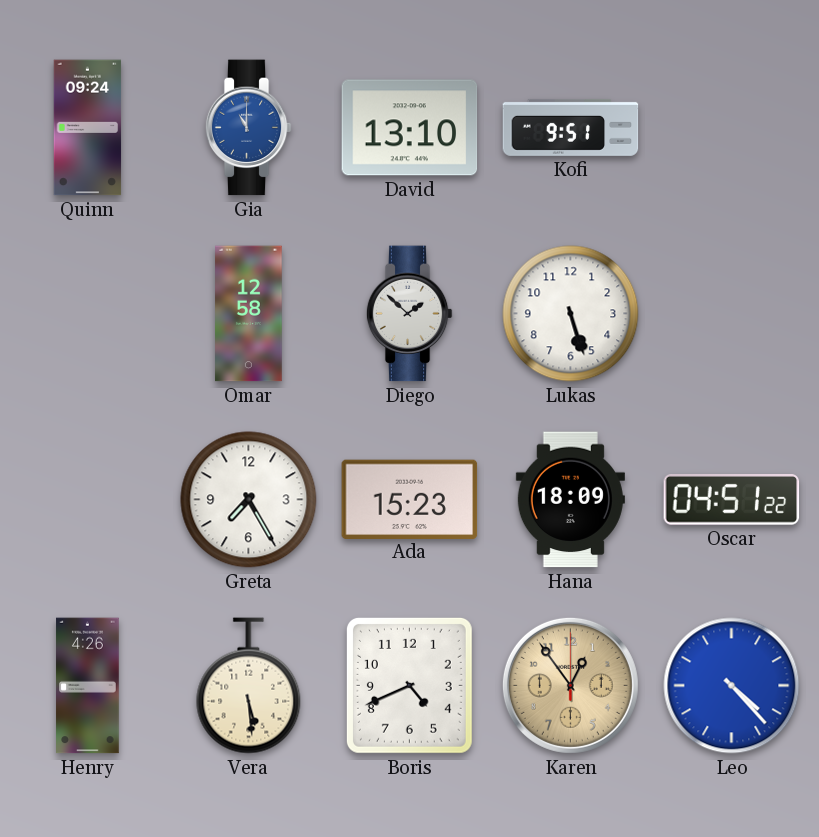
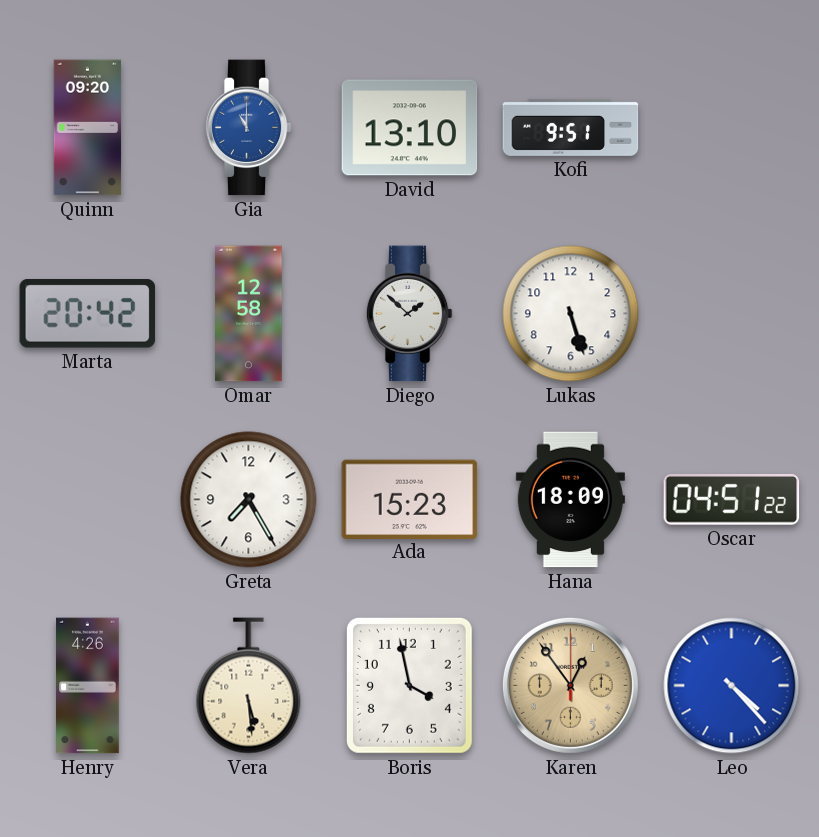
Quinn: 09:24 -> 09:20
Marta: none -> 20:42
Boris: 4:41 -> 3:58
